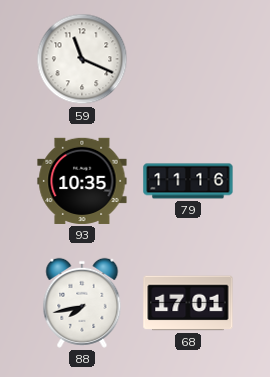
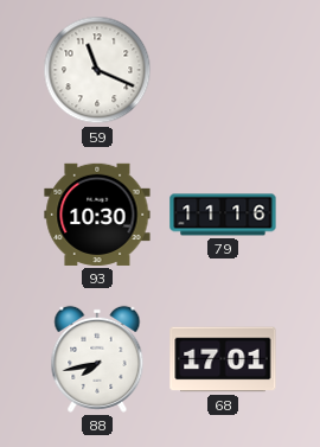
93: 10:35 -> 10:30
